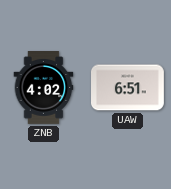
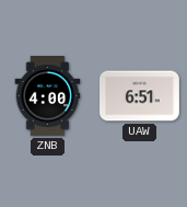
ZNB: 4:02 -> 4:00
